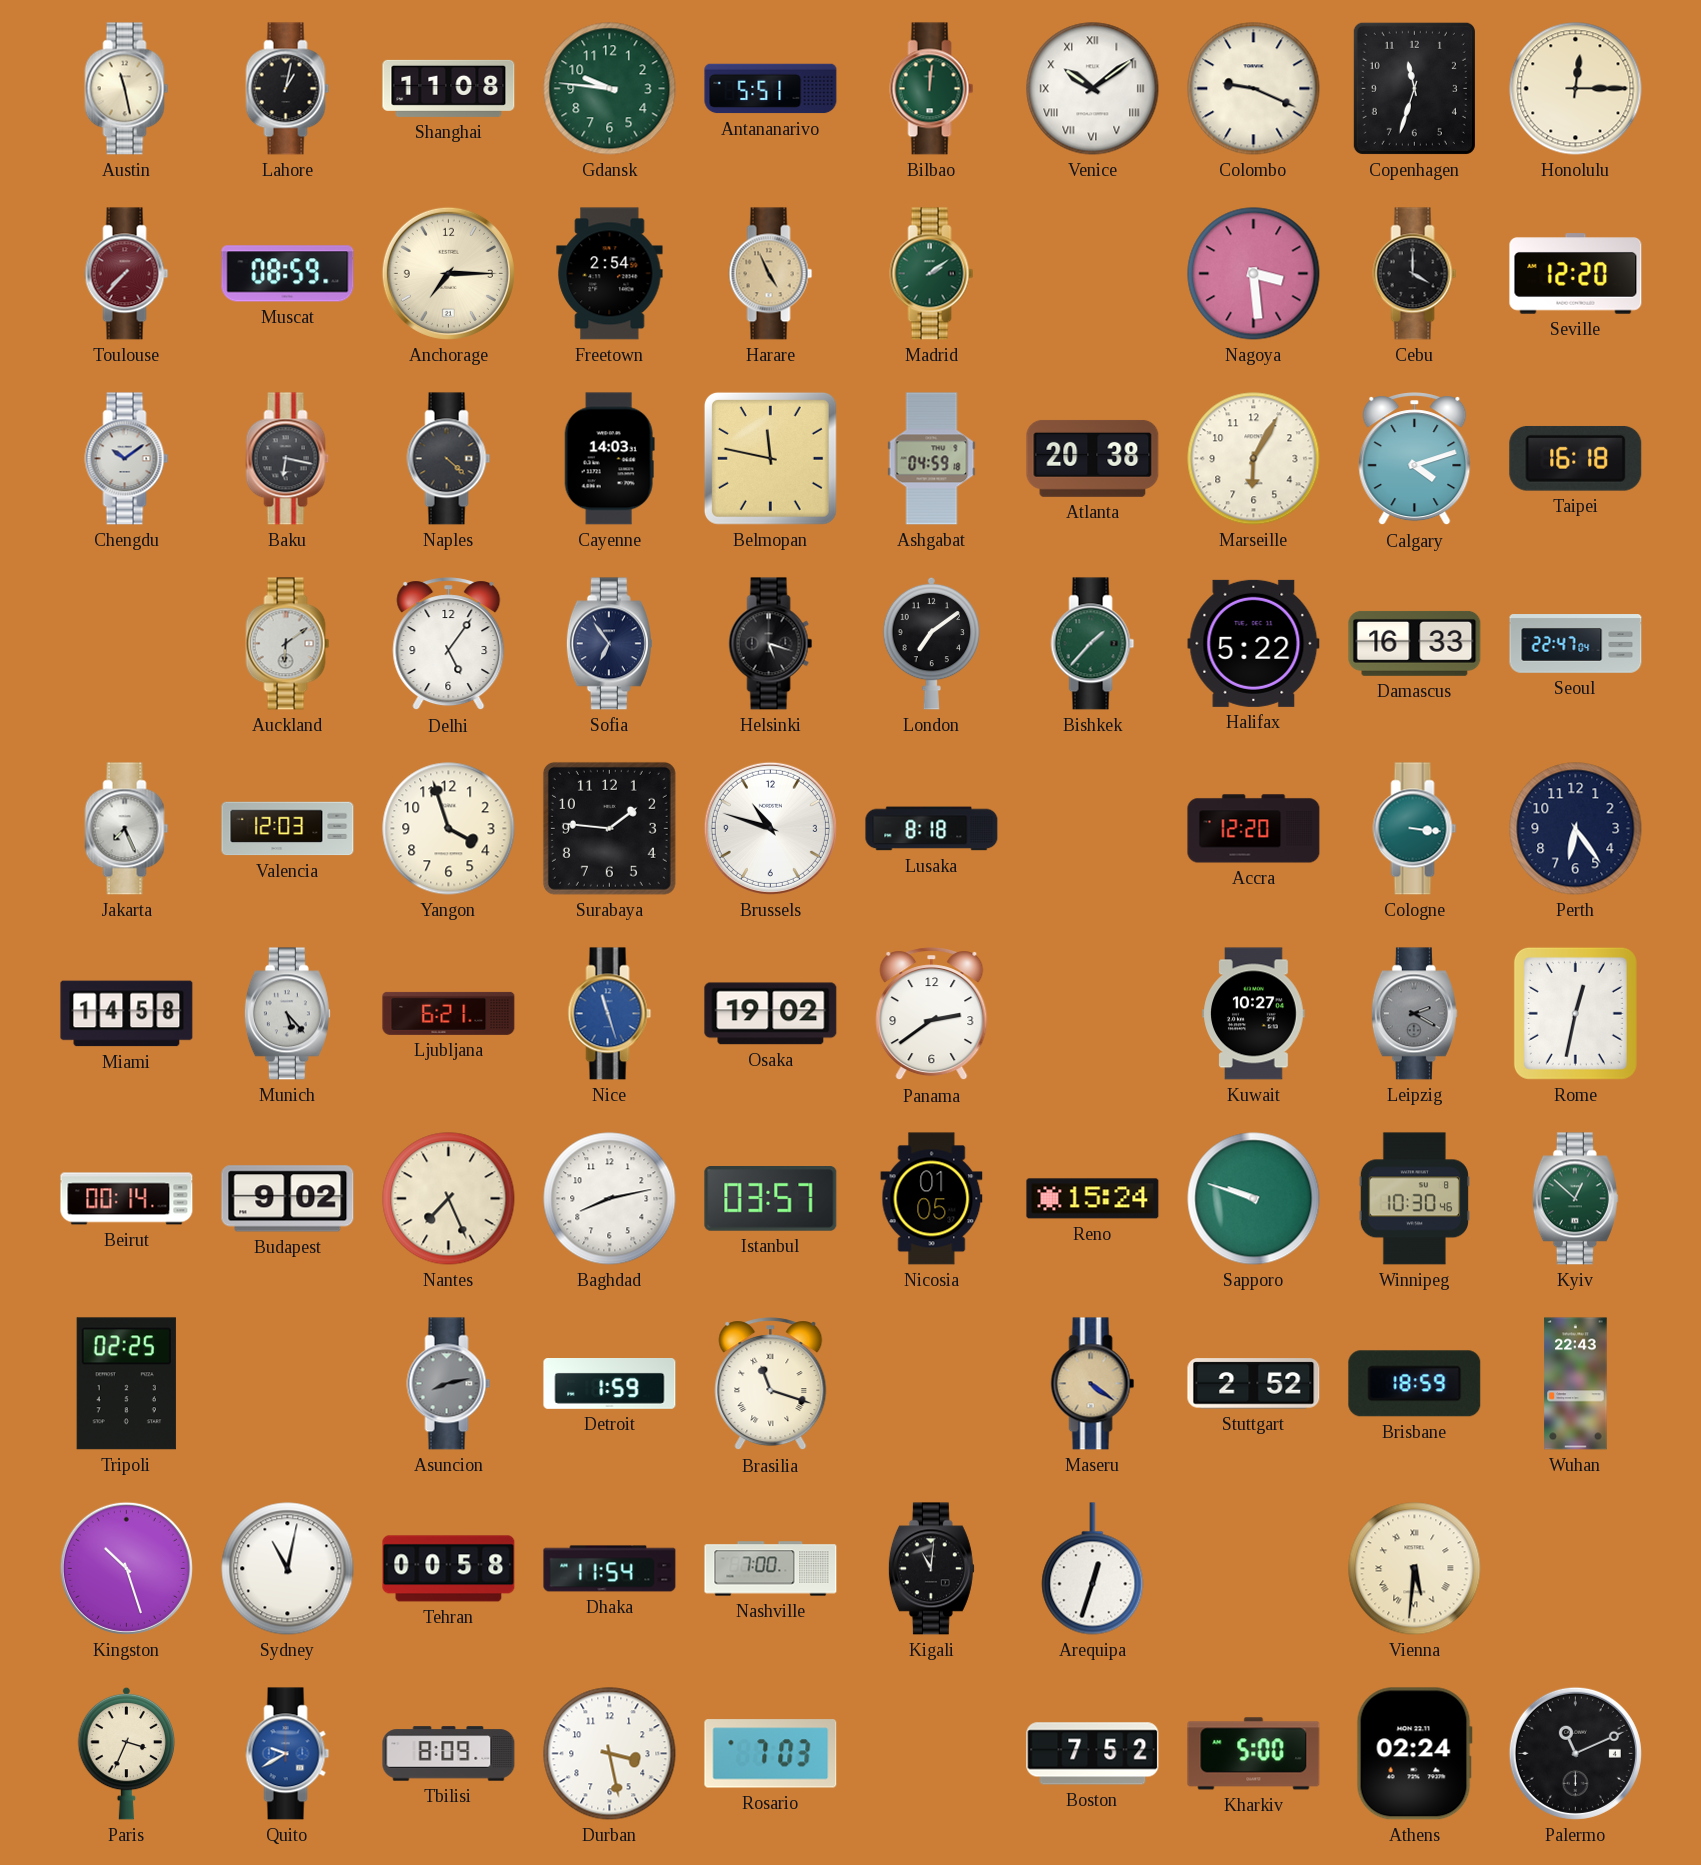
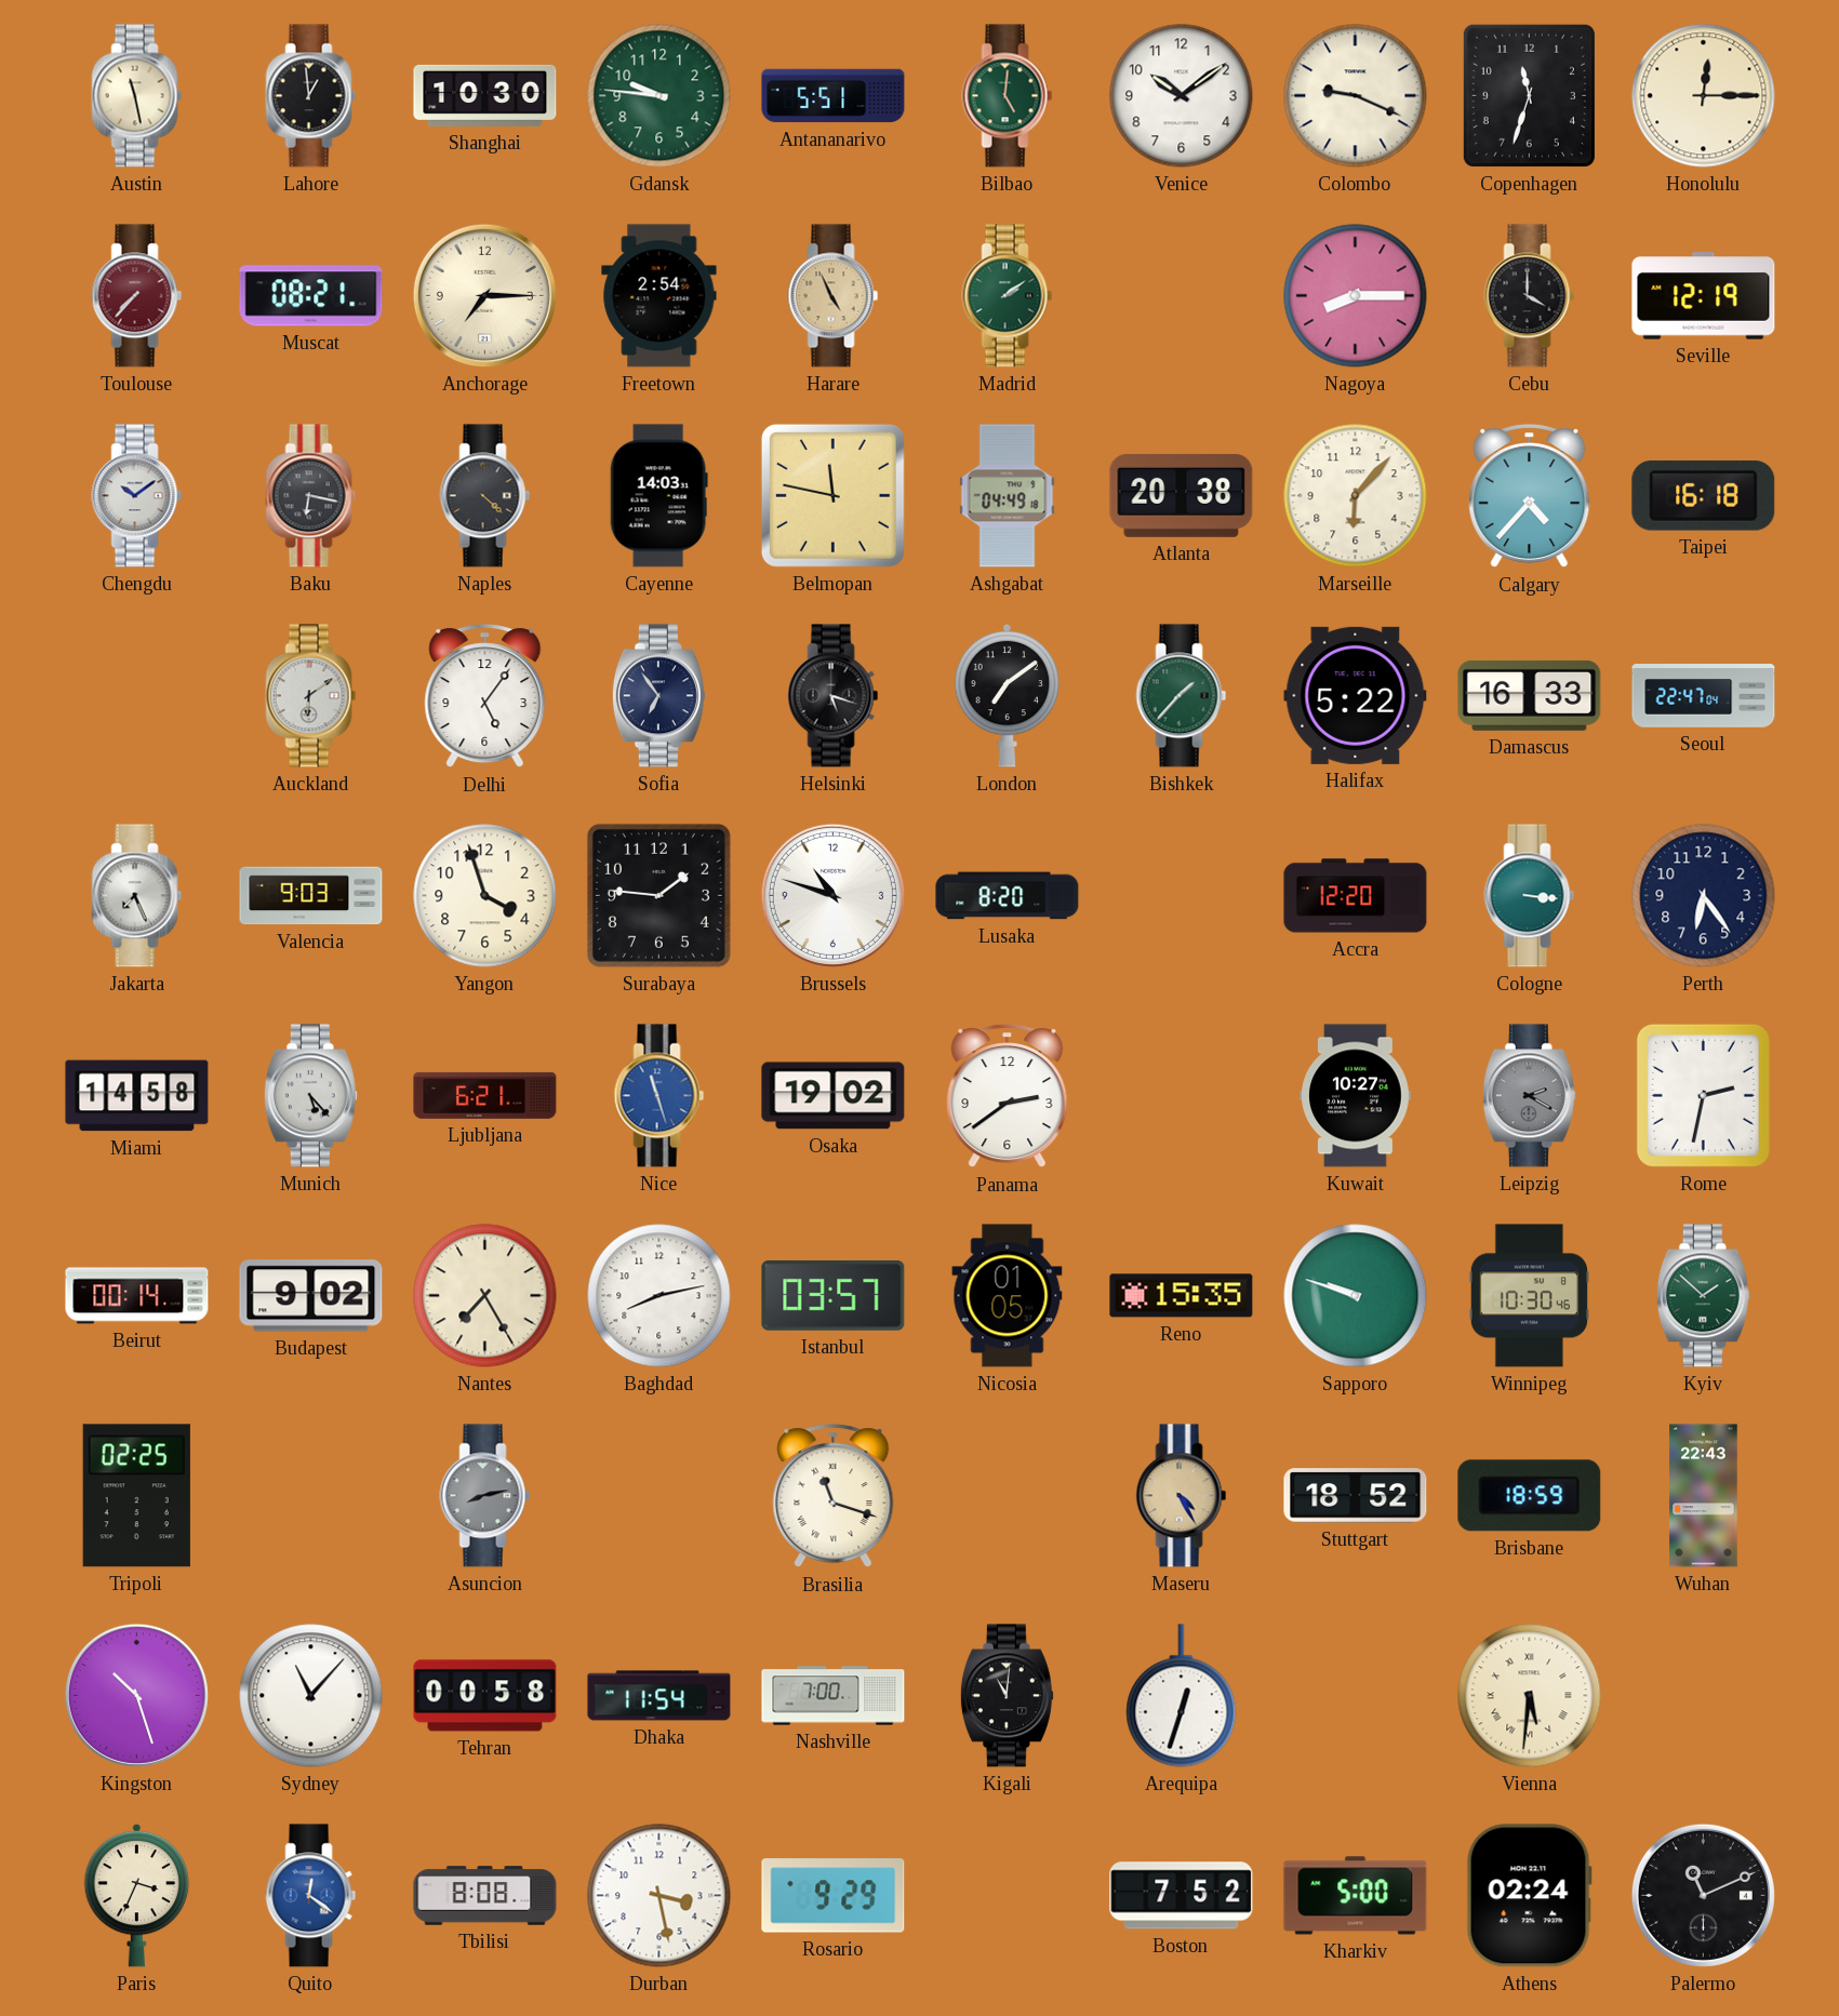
Lahore: 1:02 -> 12:59
Shanghai: 11:08 -> 10:30
Bilbao: 12:01 -> 5:01
Venice numerals: Roman -> Arabic
Muscat: 08:59 -> 08:21
Nagoya: 3:29 -> 8:15
Seville: 12:20 -> 12:19
Ashgabat: 04:59 -> 04:49
Marseille: 6:05 -> 6:07
Calgary: 4:12 -> 4:37
Valencia: 12:03 -> 9:03
Lusaka: 8:18 -> 8:20
Rome: 12:32 -> 2:32
Nantes: 7:26 -> 7:25
Reno: 15:24 -> 15:35
Kyiv: 12:52 -> 1:52
Detroit: 1:59 -> none
Maseru: 4:21 -> 4:25
Stuttgart: 2:52 -> 18:52
Sydney: 11:02 -> 11:07
Quito: 9:40 -> 12:21
Tbilisi: 8:09 -> 8:08
Rosario: 7:03 -> 9:29
